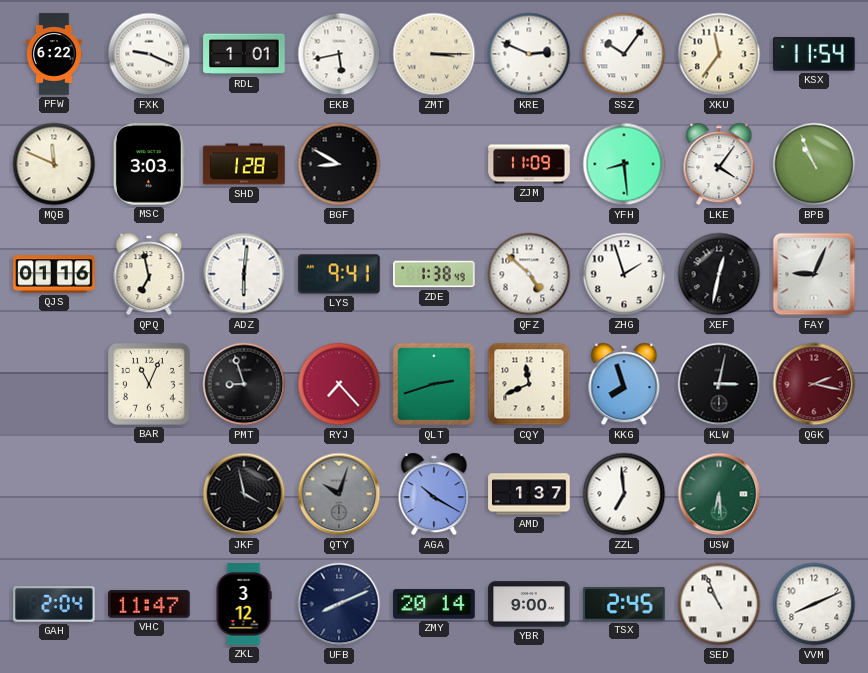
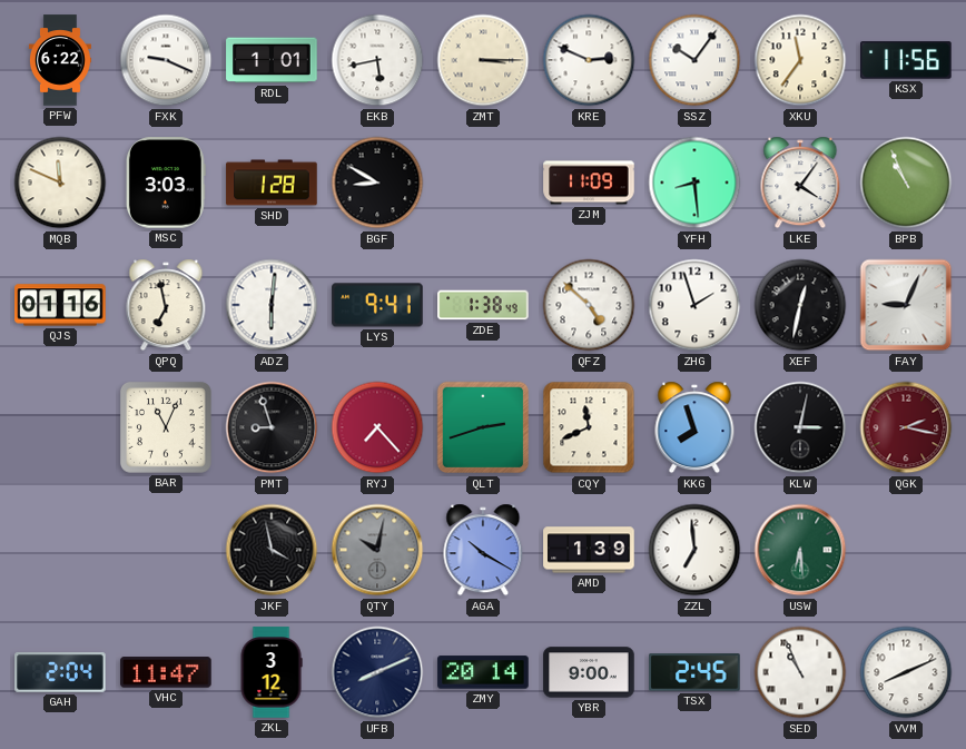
KSX: 11:54 -> 11:56
QTY: 10:03 -> 10:02
AMD: 1:37 -> 1:39
